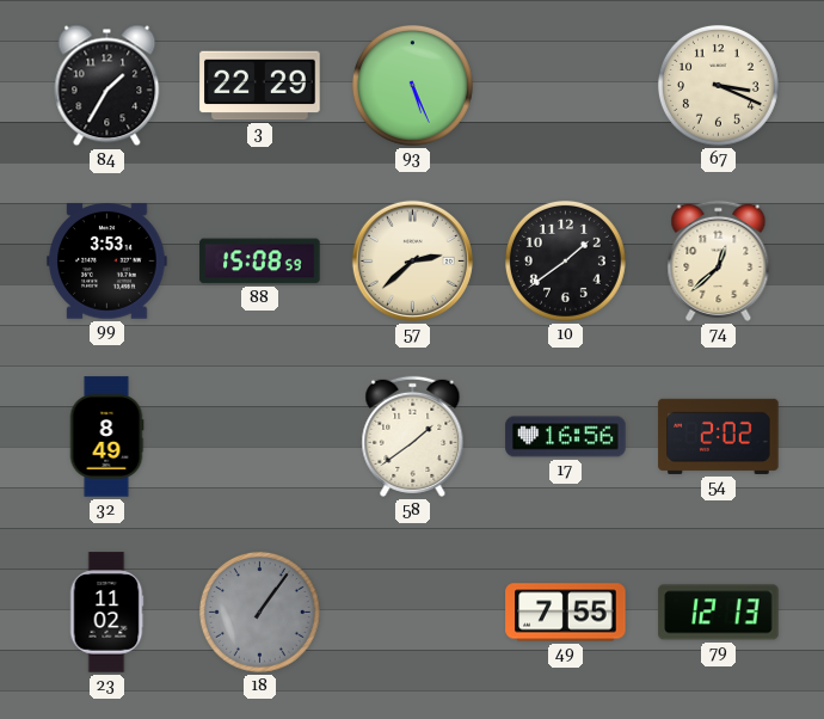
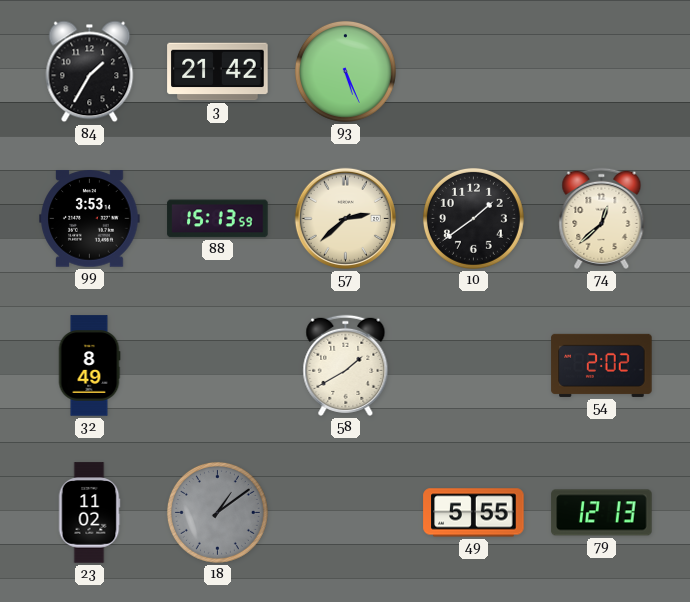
3: 22:29 -> 21:42
67: 3:19 -> none
88: 15:08 -> 15:13
58: 1:39 -> 1:40
17: 16:56 -> none
18: 1:06 -> 1:09
49: 7:55 -> 5:55
